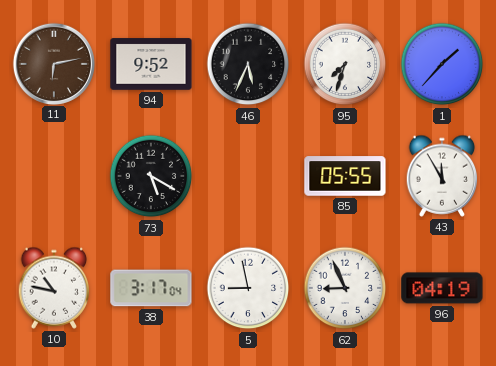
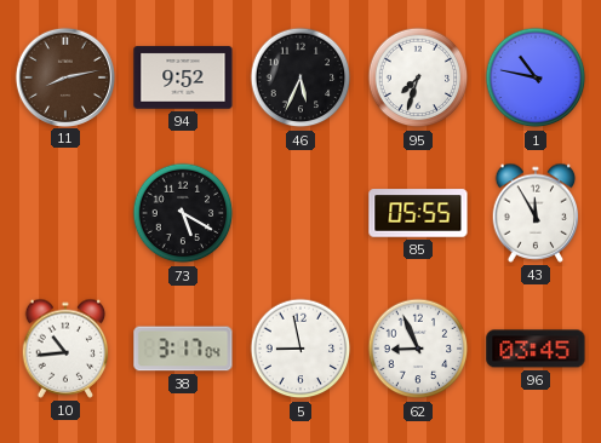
11: 6:13 -> 8:13
1: 1:37 -> 10:47
10: 10:47 -> 10:44
96: 04:19 -> 03:45
